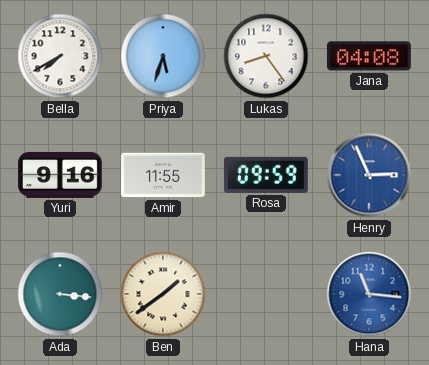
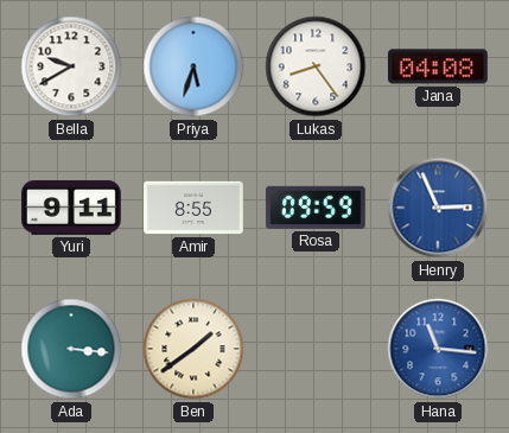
Bella: 7:40 -> 9:40
Yuri: 9:16 -> 9:11
Amir: 11:55 -> 8:55
